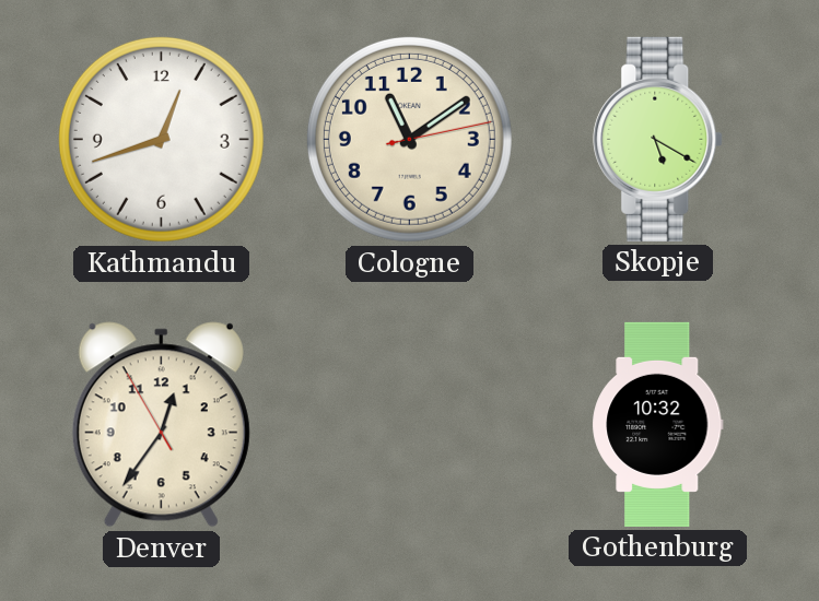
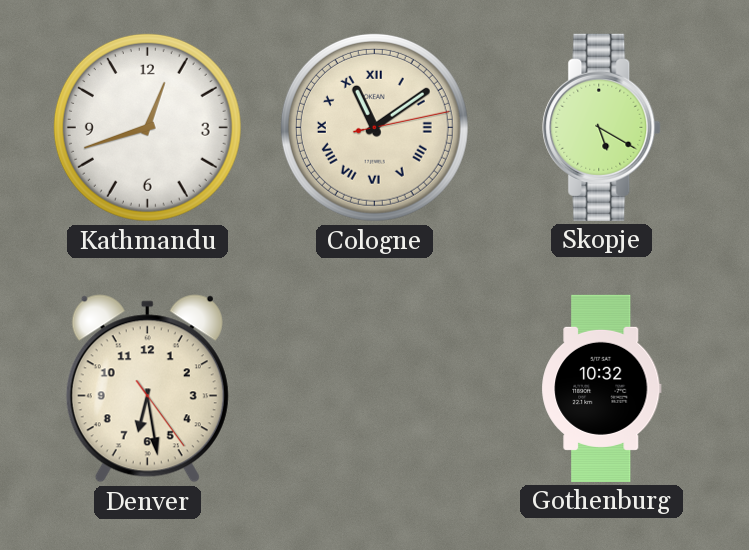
Cologne numerals: Arabic -> Roman
Denver: 12:35 -> 6:28
